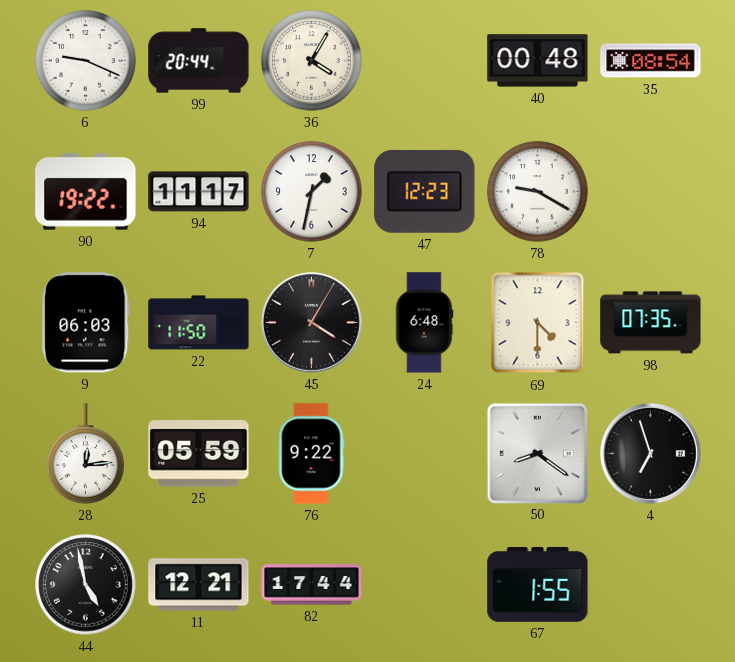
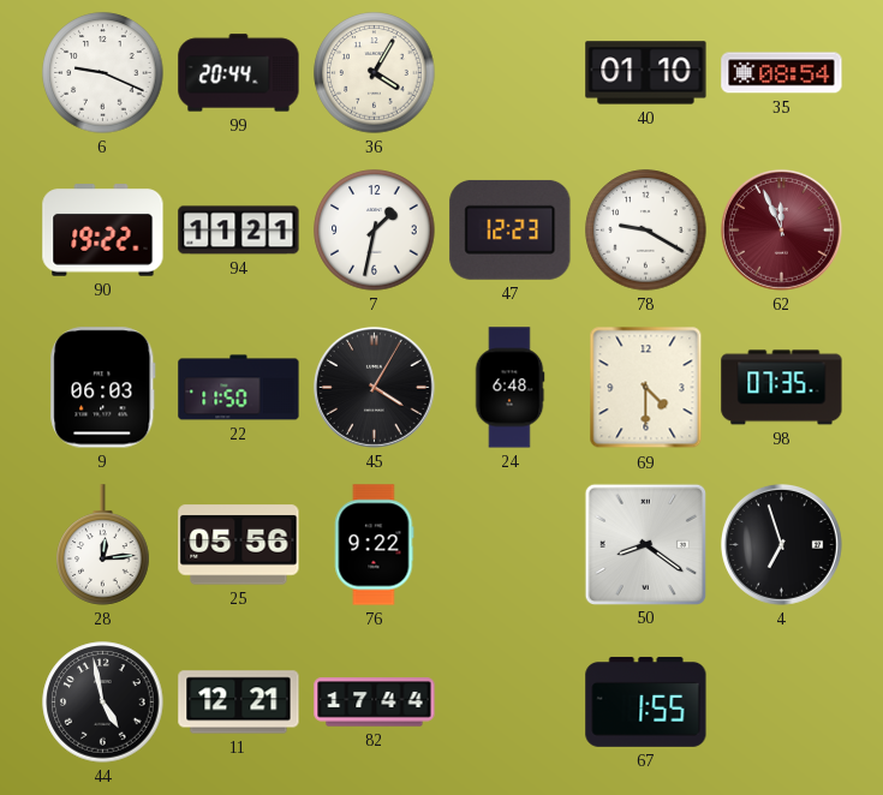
40: 00:48 -> 01:10
94: 11:17 -> 11:21
62: none -> 11:56
25: 05:59 -> 05:56
